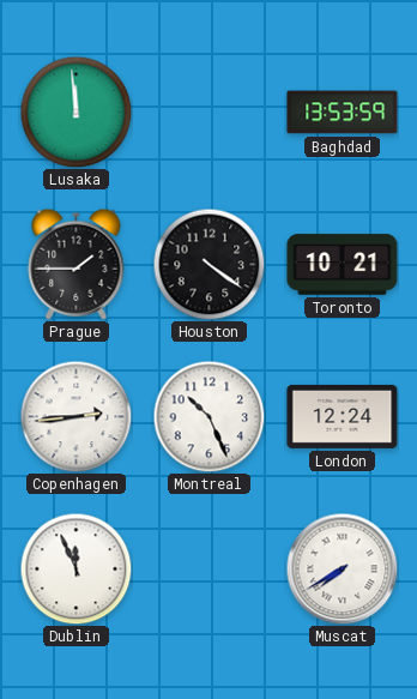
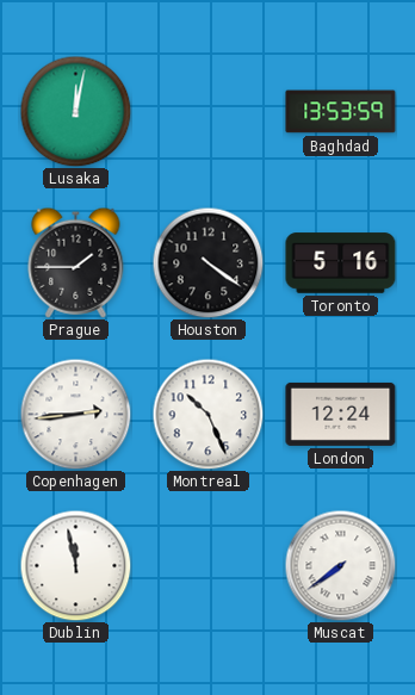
Lusaka: 11:59 -> 12:02
Toronto: 10:21 -> 5:16
Dublin: 11:56 -> 11:58
Muscat: 7:40 -> 7:39
